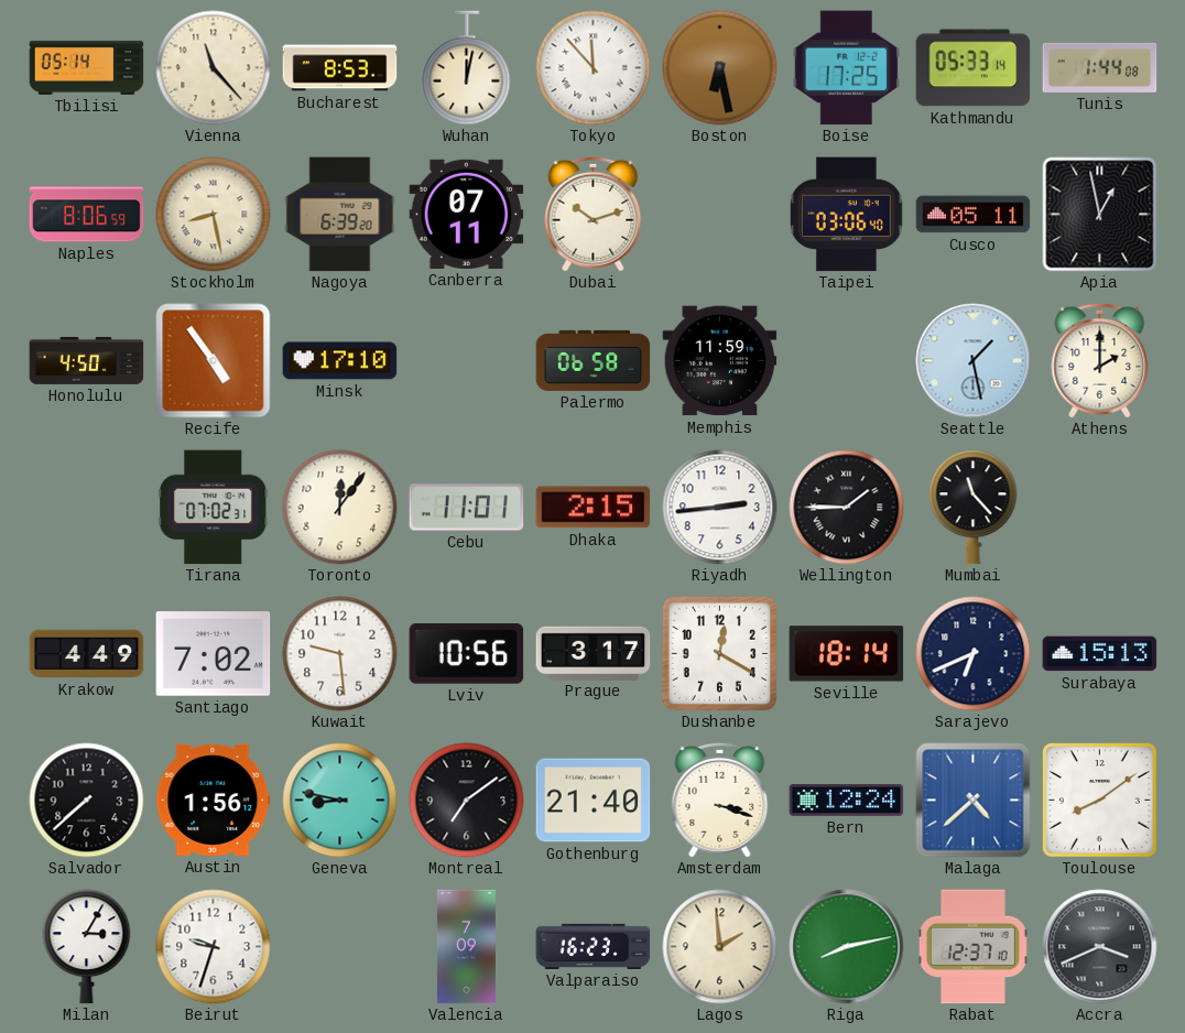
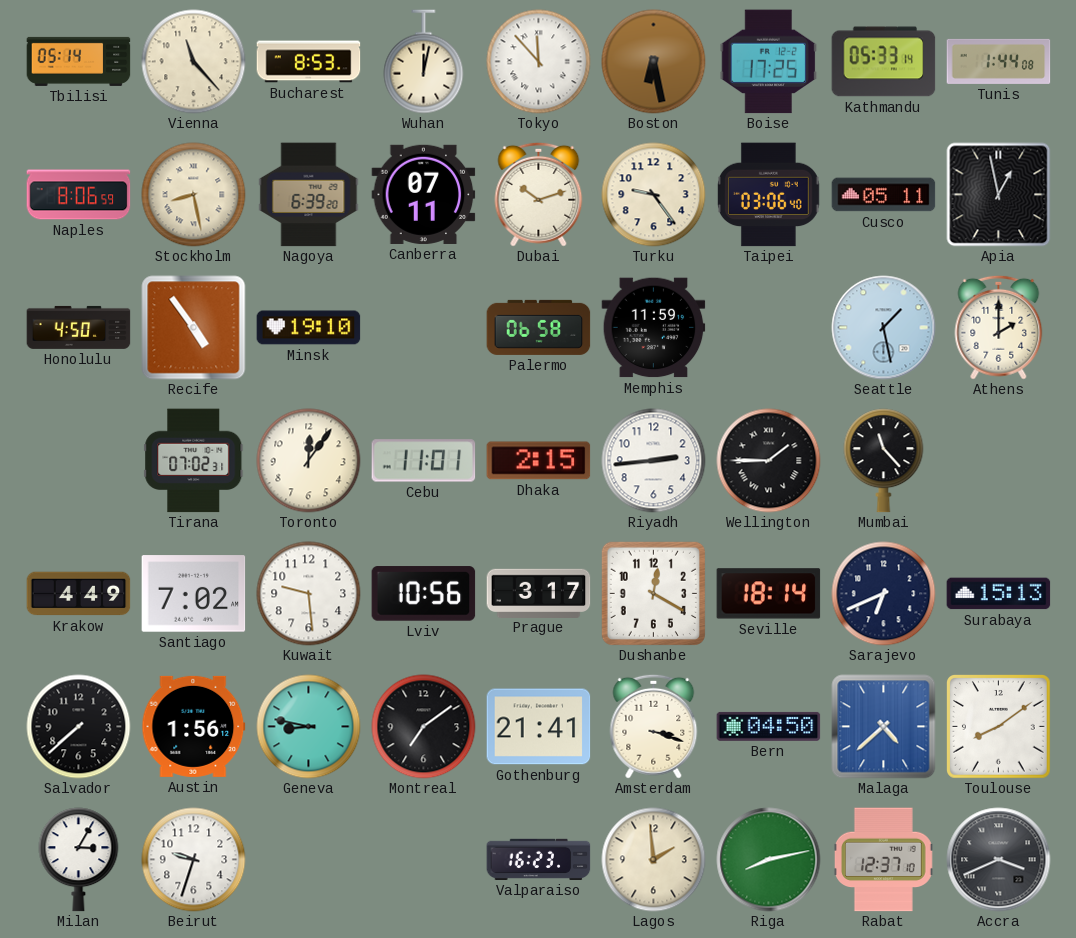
Turku: none -> 9:24
Minsk: 17:10 -> 19:10
Gothenburg: 21:40 -> 21:41
Bern: 12:24 -> 04:50
Valencia: 7:09 -> none
